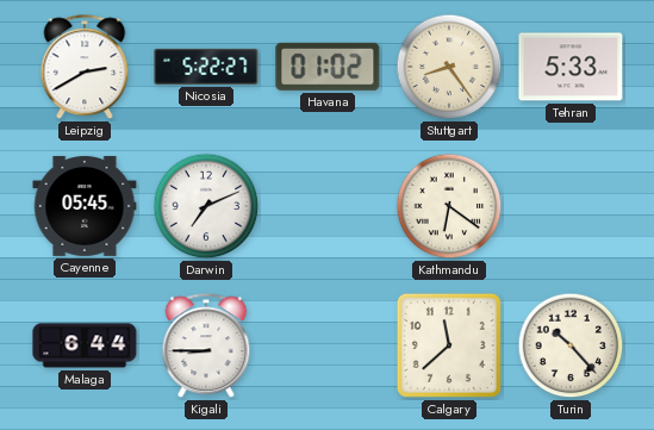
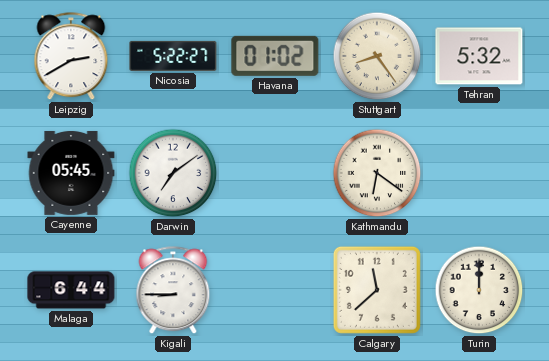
Tehran: 5:33 -> 5:32
Darwin: 7:11 -> 7:09
Turin: 10:23 -> 12:00
